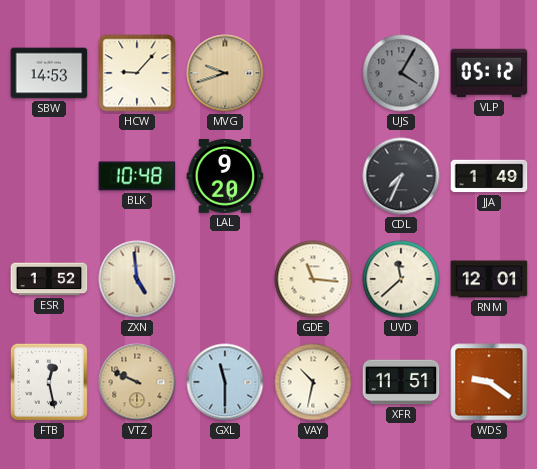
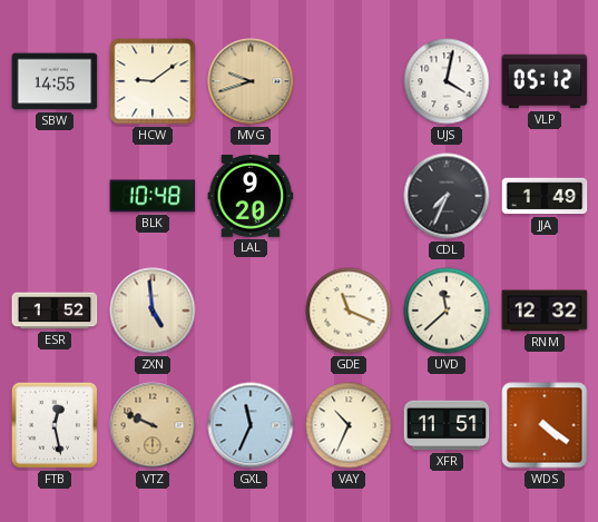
SBW: 14:53 -> 14:55
HCW: 9:07 -> 9:09
UJS: 4:05 -> 4:02
UJS dial: grey -> white
GDE: 11:16 -> 11:19
RNM: 12:01 -> 12:32
GXL: 11:30 -> 11:34
VAY: 10:32 -> 10:34
WDS: 9:21 -> 4:21
